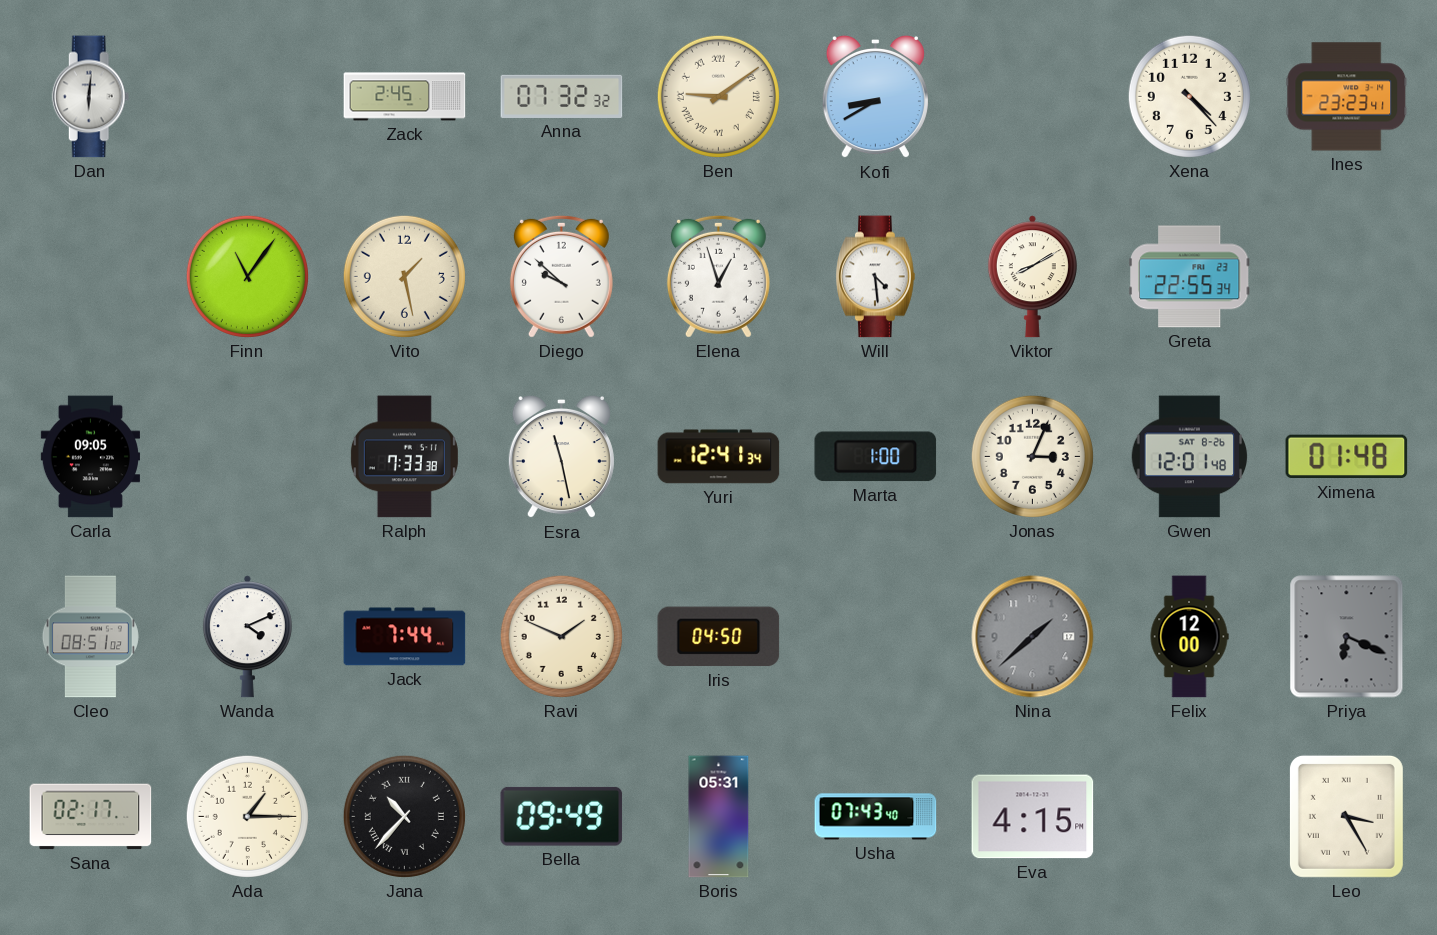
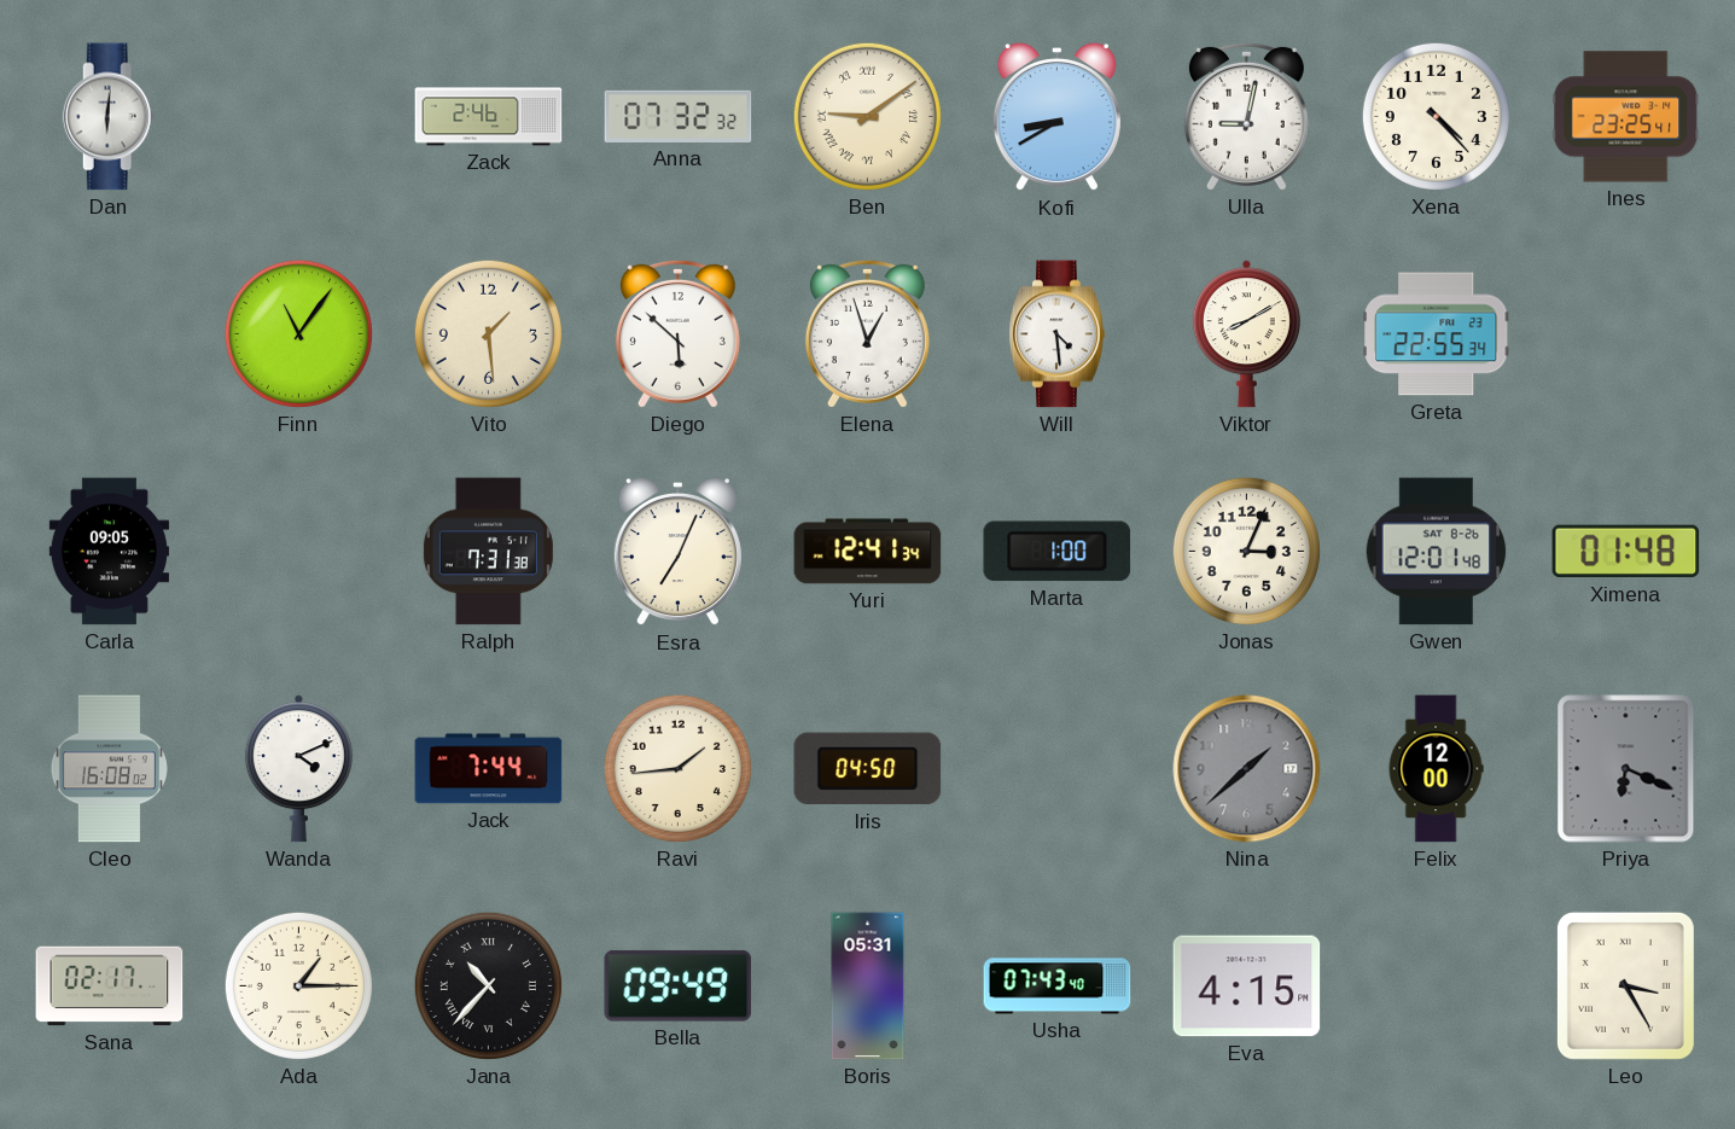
Zack: 2:45 -> 2:46
Ulla: none -> 9:02
Ines: 23:23 -> 23:25
Vito: 1:28 -> 1:29
Diego: 9:52 -> 5:52
Ralph: 7:33 -> 7:31
Esra: 11:28 -> 7:04
Cleo: 08:51 -> 16:08
Ravi: 1:49 -> 1:44
